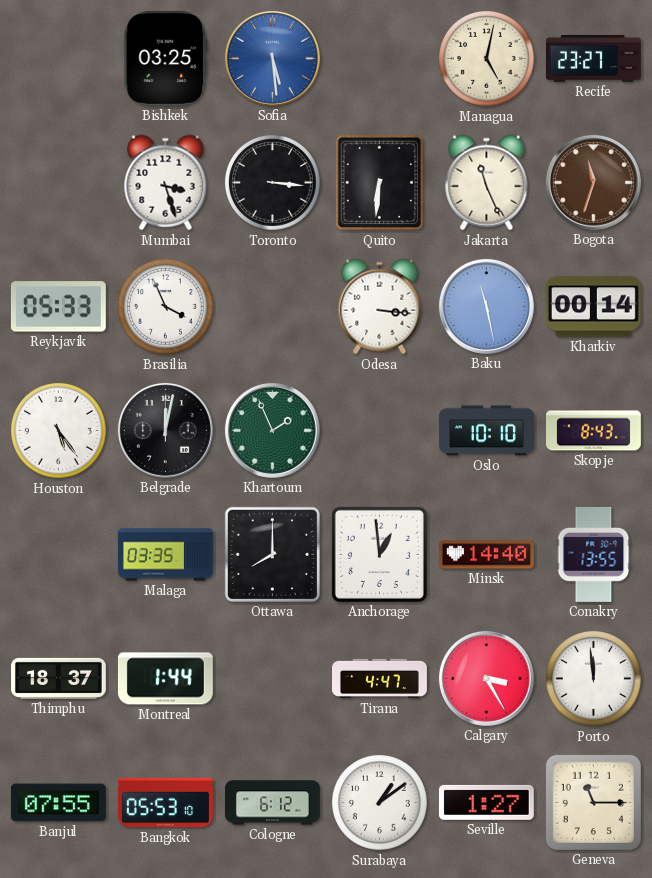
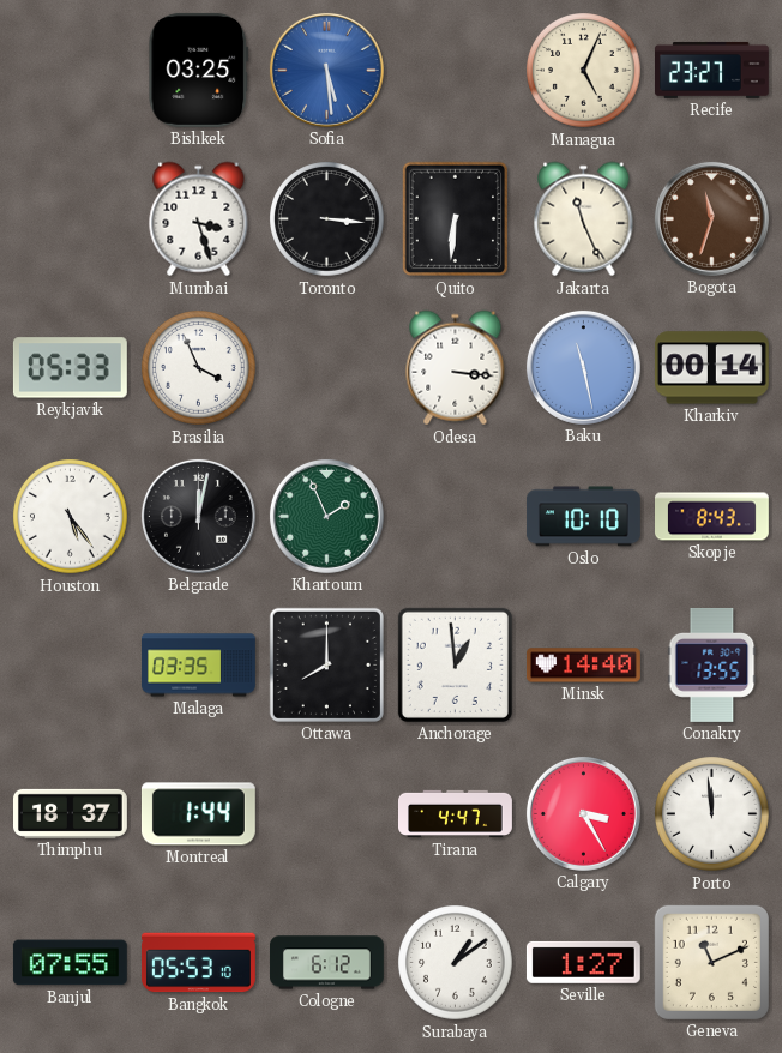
Managua: 5:02 -> 5:04
Geneva: 11:15 -> 11:11
